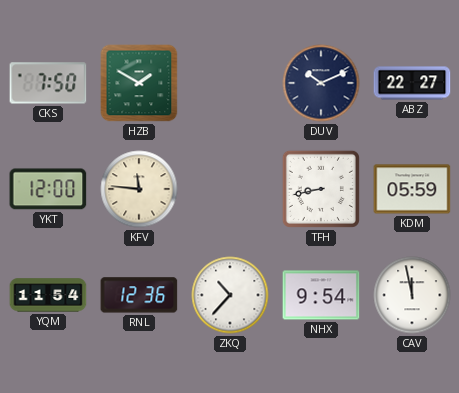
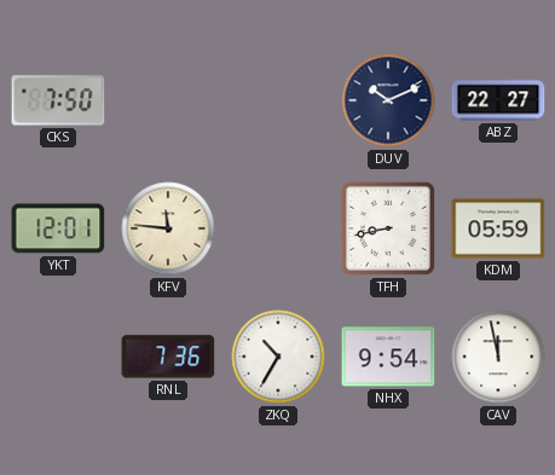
HZB: 1:50 -> none
YKT: 12:00 -> 12:01
YQM: 11:54 -> none
RNL: 12:36 -> 7:36
ZKQ: 10:37 -> 10:35
